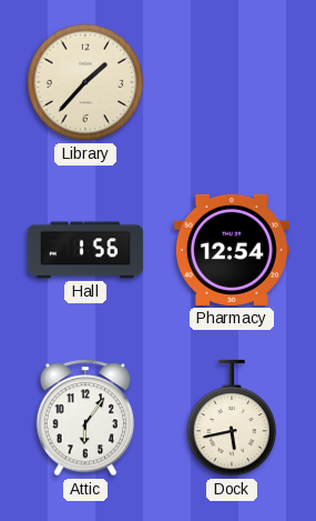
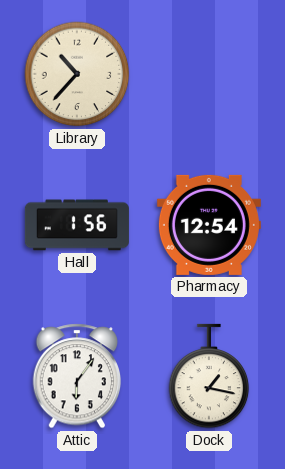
Library: 1:37 -> 10:37
Dock: 5:43 -> 1:17
